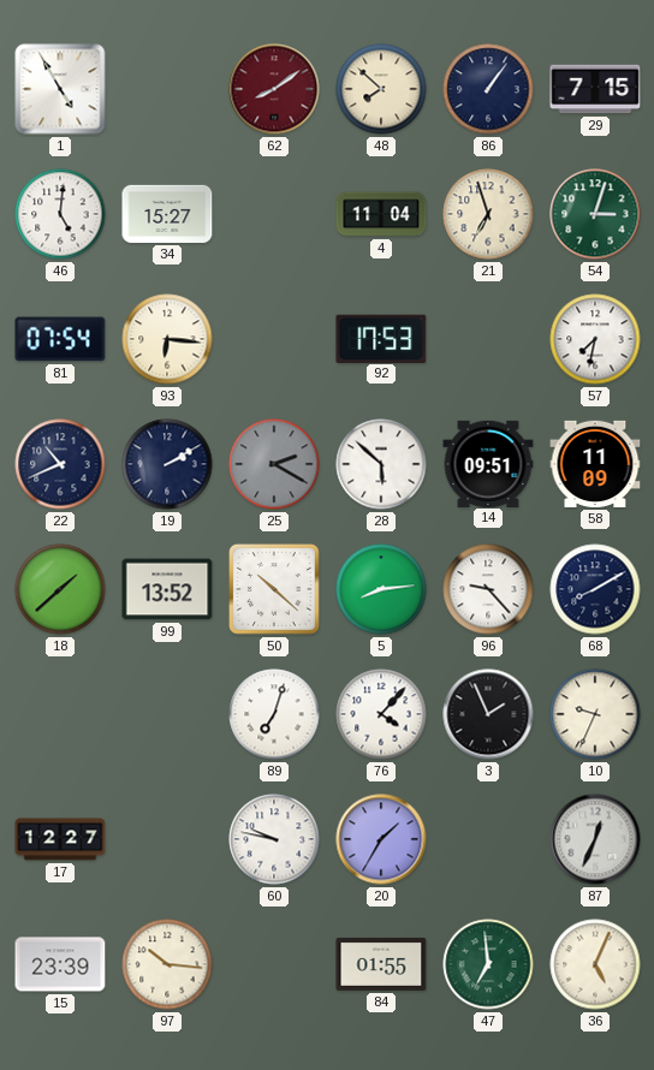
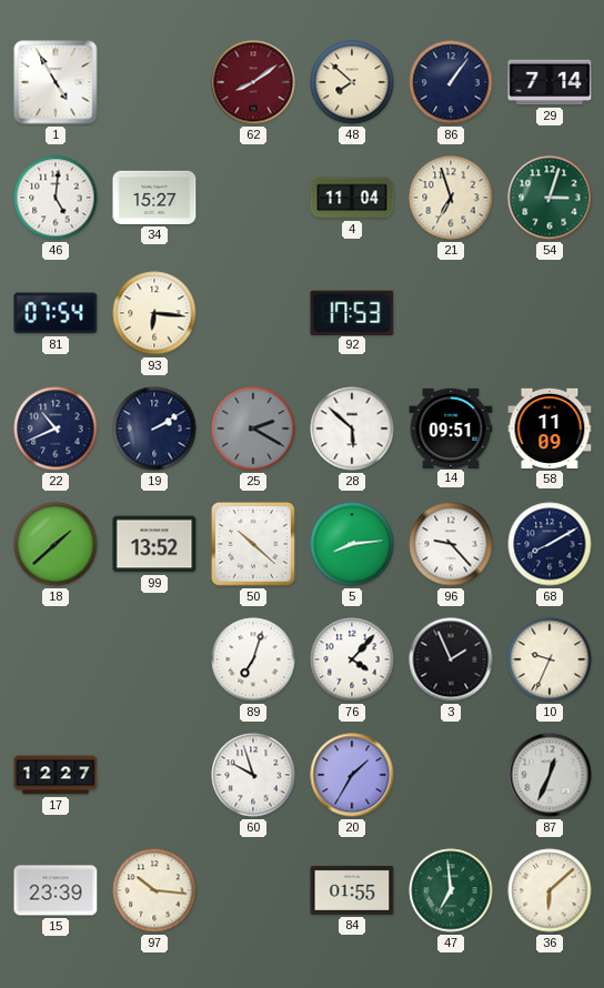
29: 7:15 -> 7:14
57: 7:32 -> none
60: 9:47 -> 9:57
36: 5:04 -> 6:08
